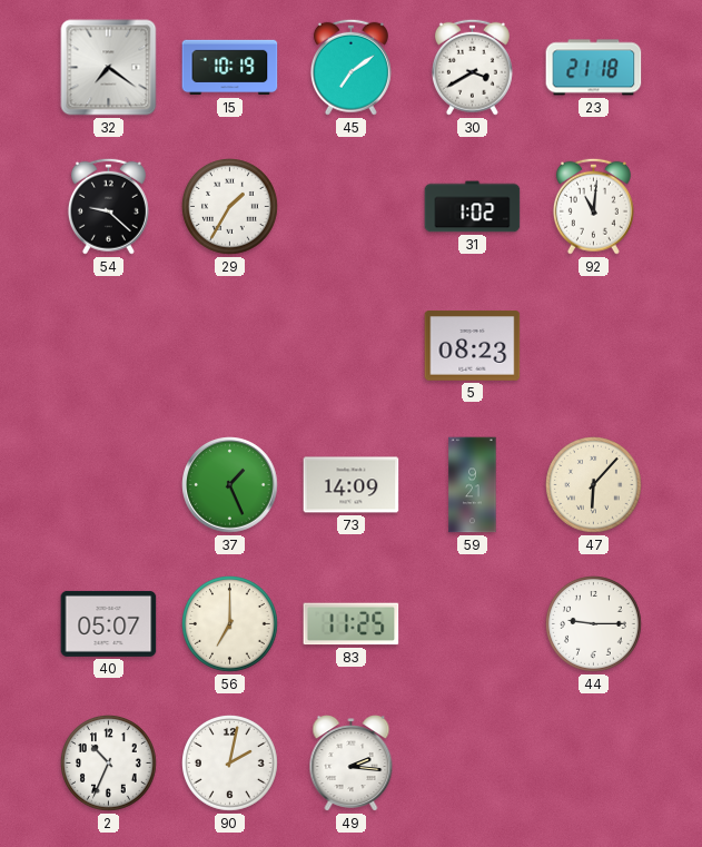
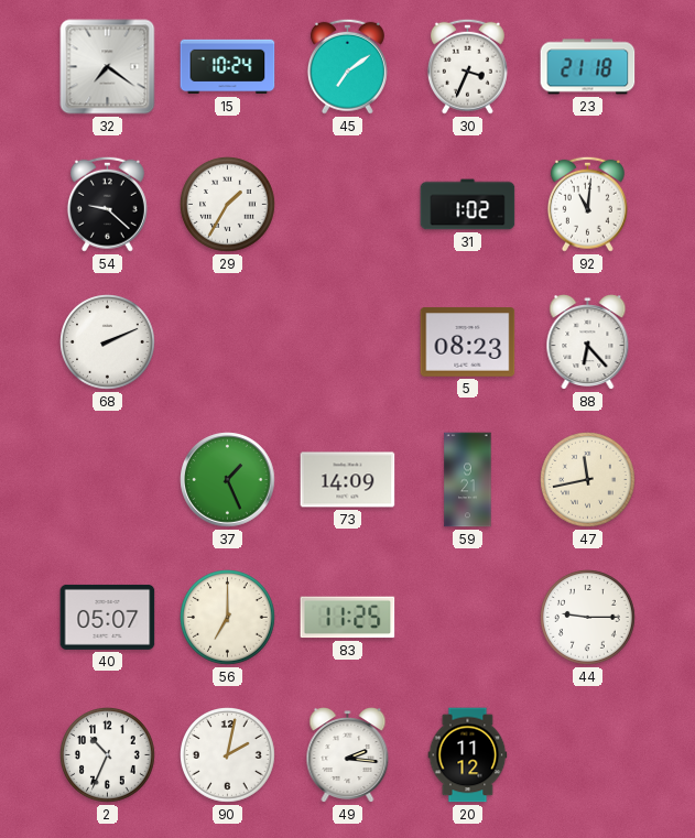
15: 10:19 -> 10:24
30: 3:40 -> 3:34
68: none -> 2:11
88: none -> 6:23
47: 6:07 -> 11:43
20: none -> 11:12
